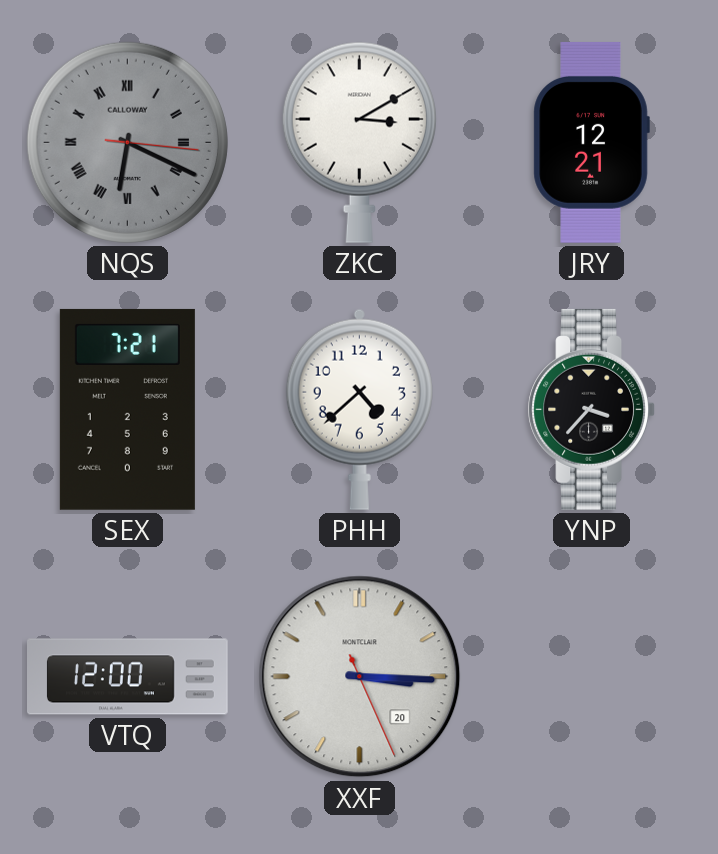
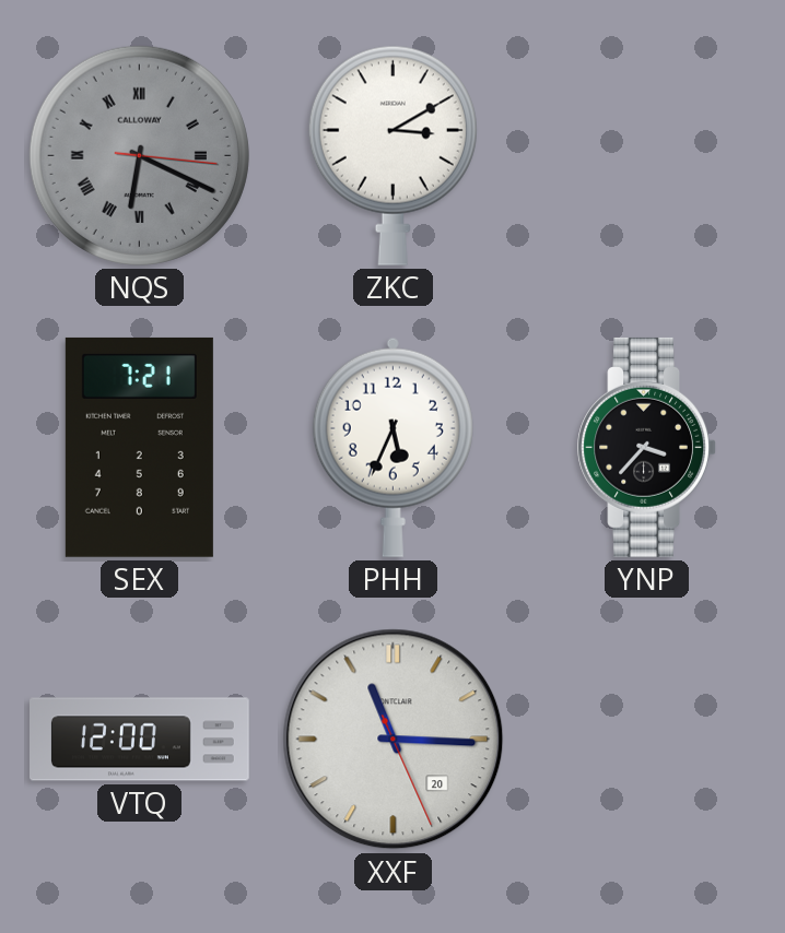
JRY: 12:21 -> none
PHH: 4:38 -> 5:34
XXF: 3:15 -> 11:15
